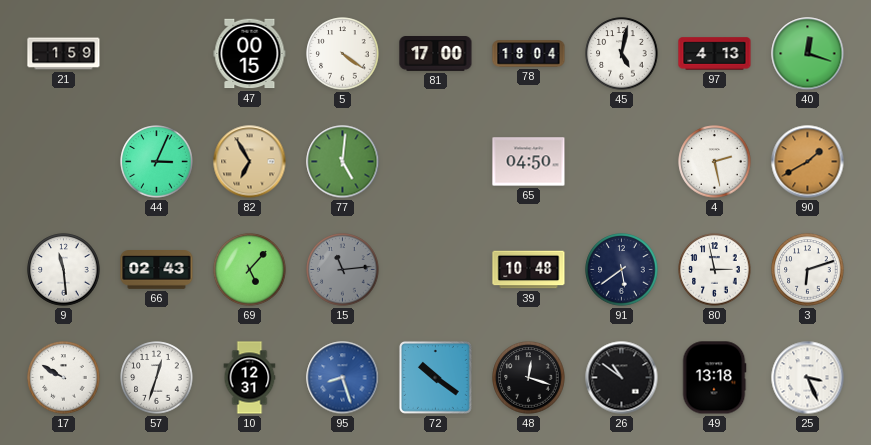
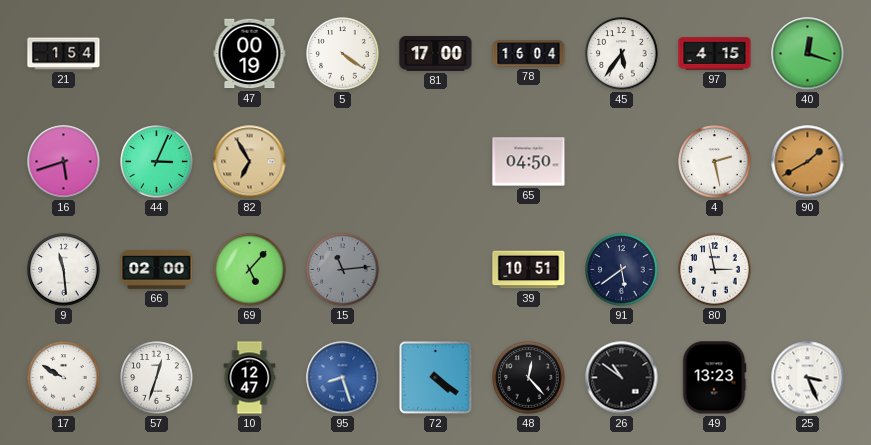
21: 1:59 -> 1:54
47: 00:15 -> 00:19
78: 18:04 -> 16:04
45: 5:02 -> 5:36
97: 4:13 -> 4:15
16: none -> 5:42
77: 5:01 -> none
66: 02:43 -> 02:00
39: 10:48 -> 10:51
3: 6:12 -> none
10: 12:31 -> 12:47
72: 10:21 -> 4:21
48: 12:18 -> 12:23
49: 13:18 -> 13:23
